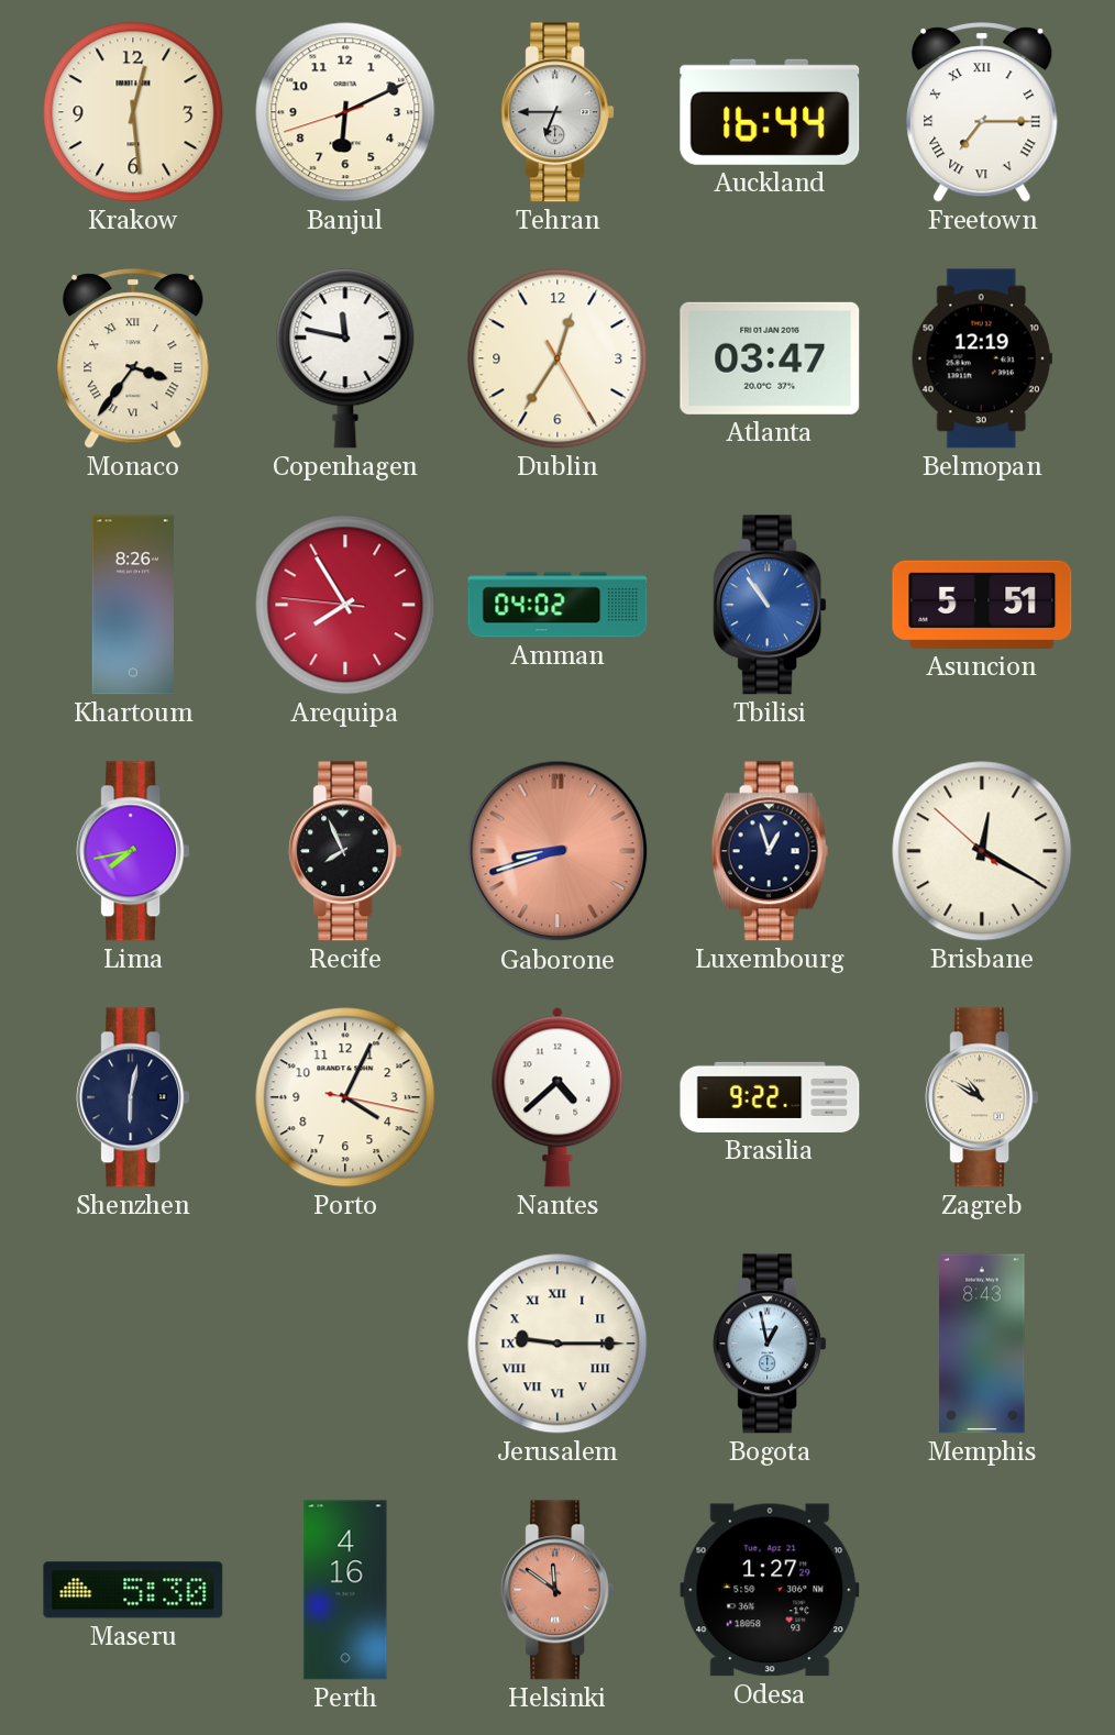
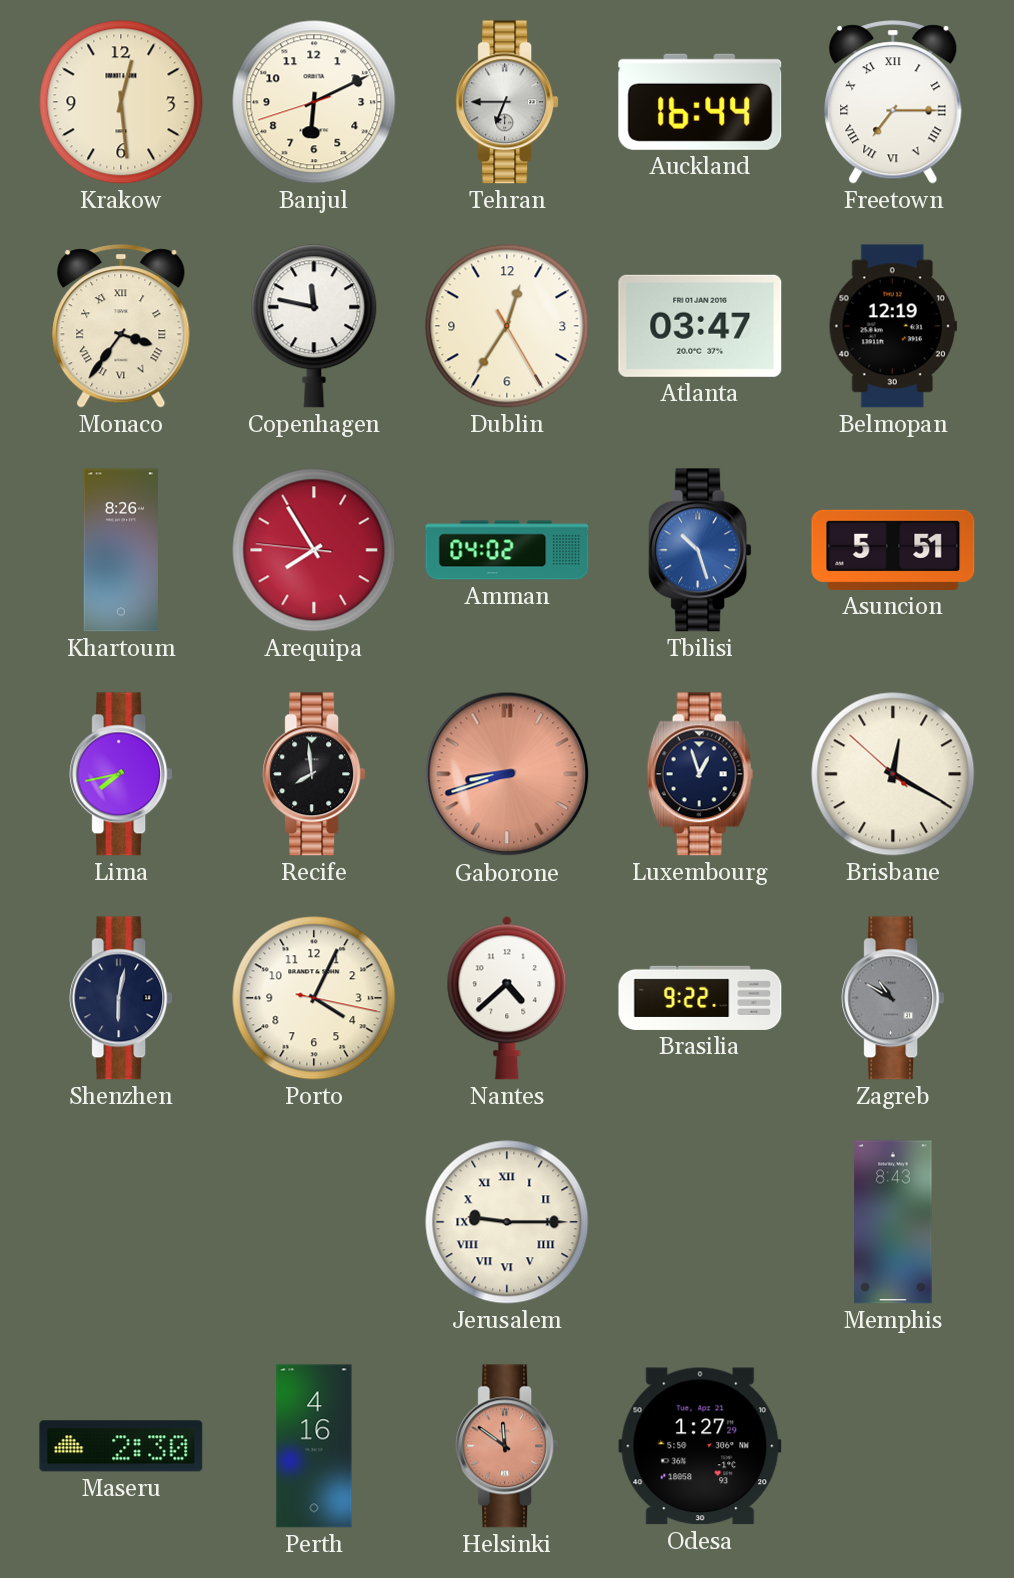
Tbilisi: 10:54 -> 10:27
Recife: 7:56 -> 7:59
Zagreb dial: cream -> grey
Bogota: 12:58 -> none
Maseru: 5:30 -> 2:30
